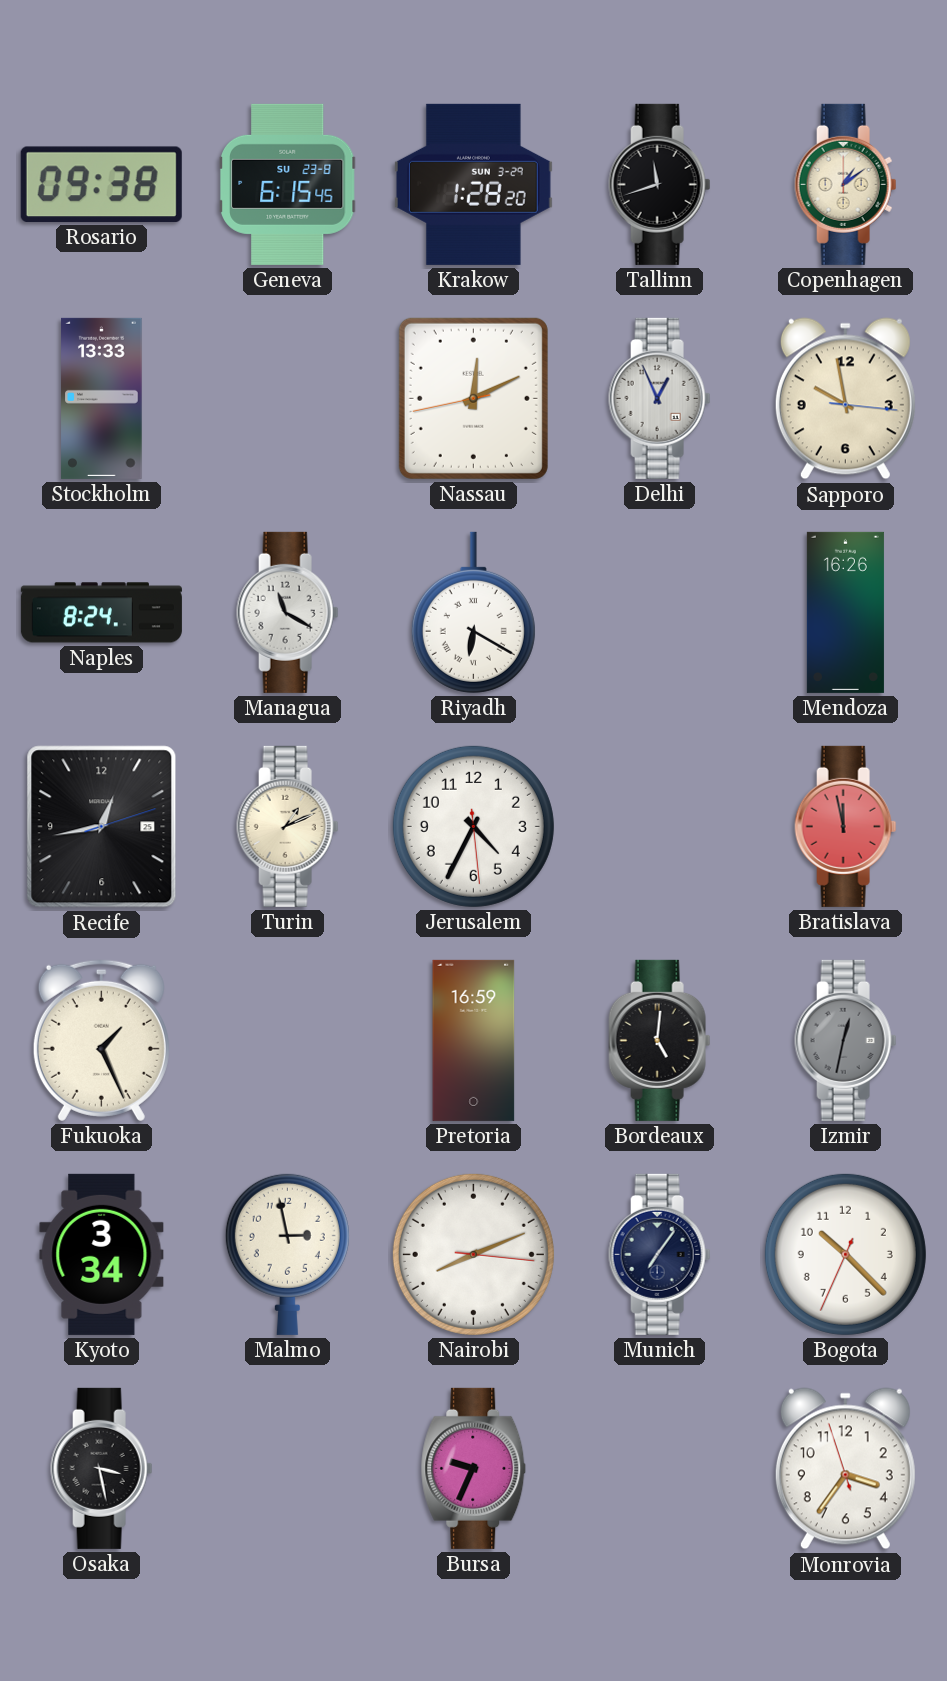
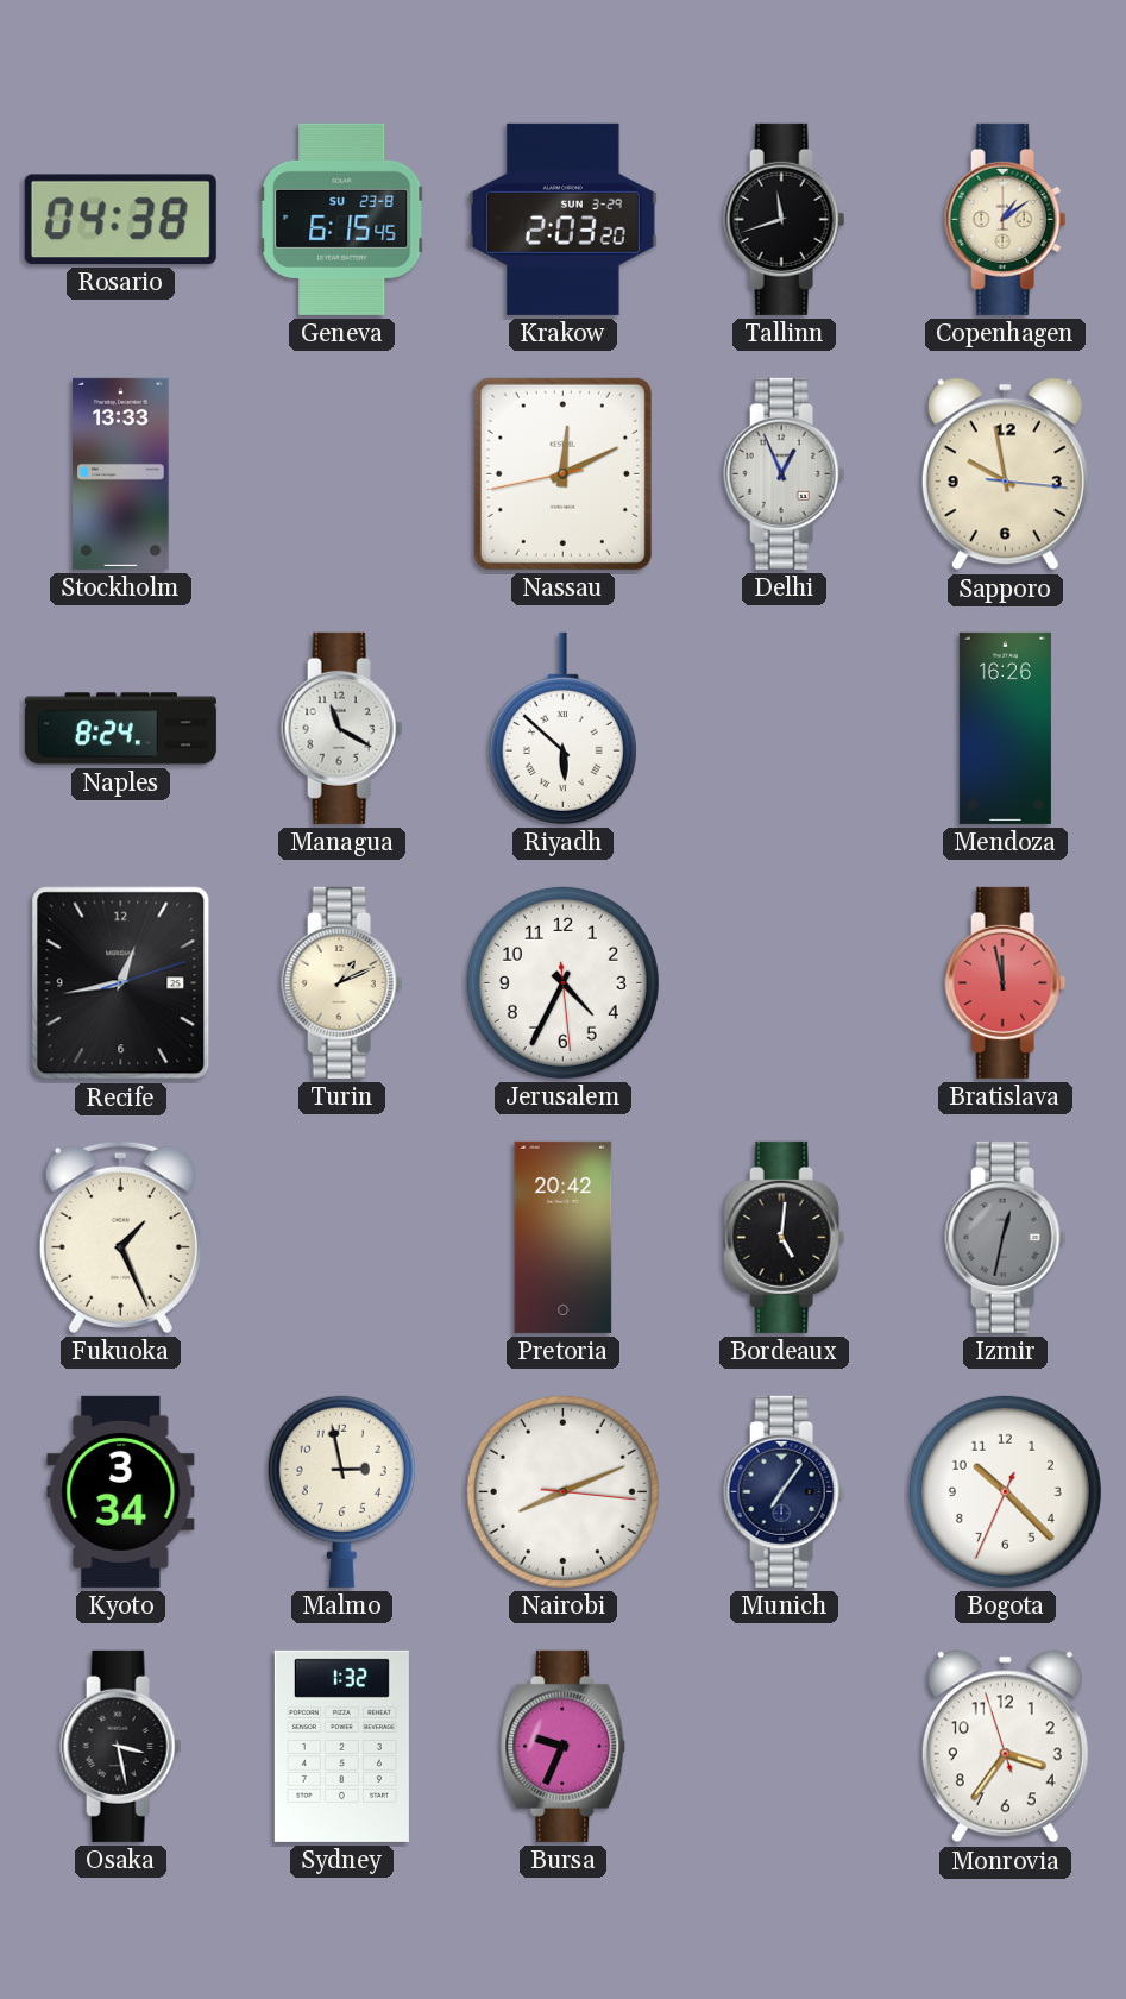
Rosario: 09:38 -> 04:38
Krakow: 1:28 -> 2:03
Riyadh: 6:20 -> 5:52
Pretoria: 16:59 -> 20:42
Sydney: none -> 1:32
